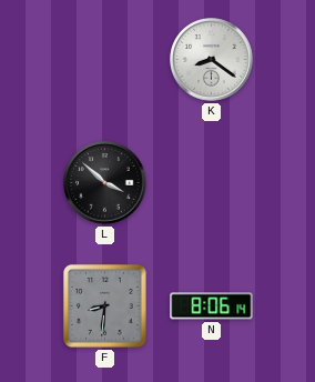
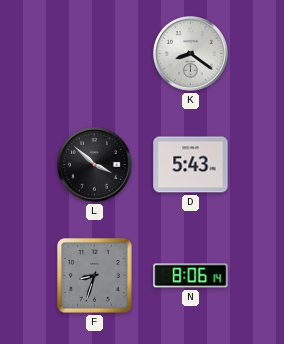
D: none -> 5:43
F: 8:31 -> 8:33
